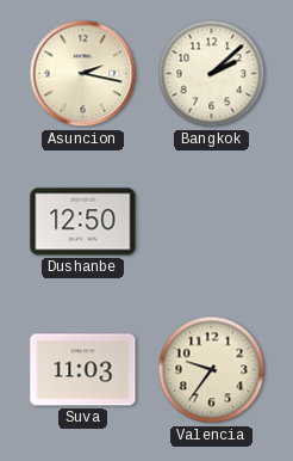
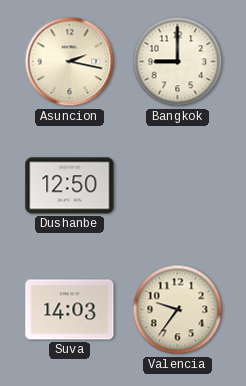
Bangkok: 2:08 -> 9:00
Suva: 11:03 -> 14:03
